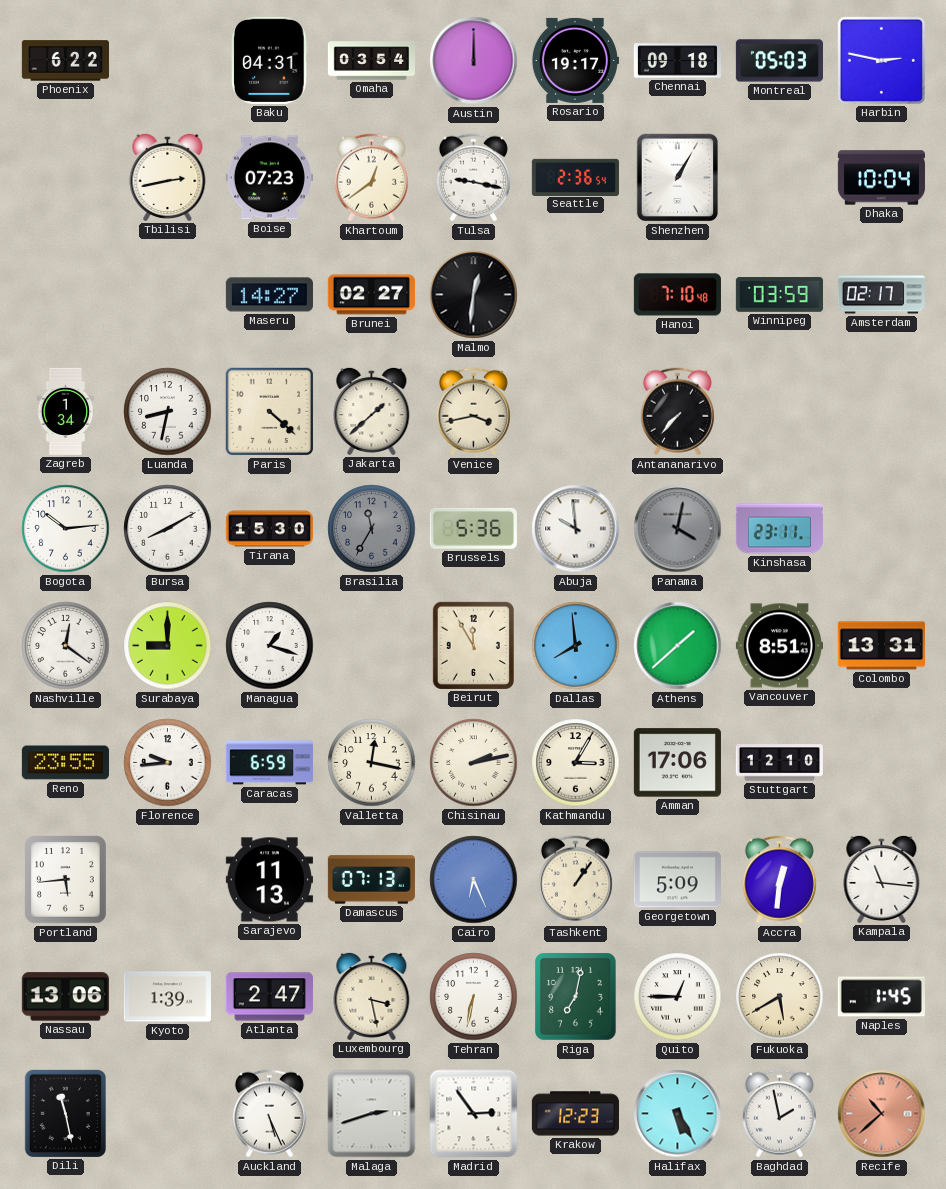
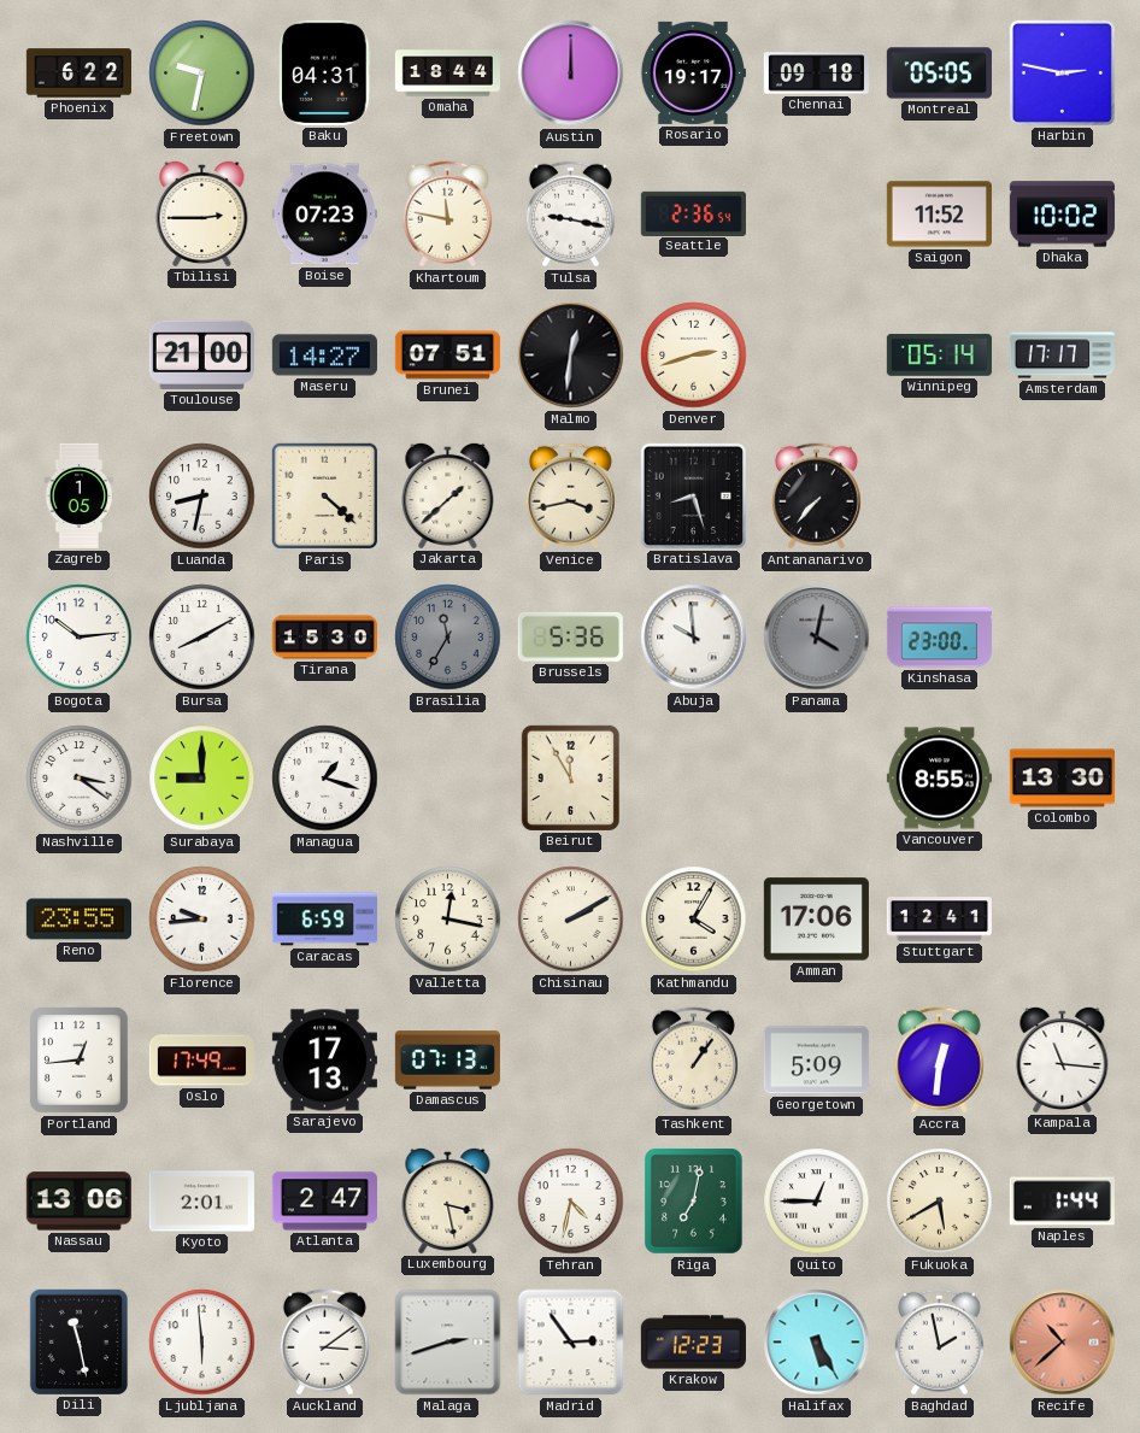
Freetown: none -> 9:32
Omaha: 03:54 -> 18:44
Montreal: 05:03 -> 05:05
Tbilisi: 2:43 -> 2:45
Khartoum: 12:39 -> 11:47
Shenzhen: 1:05 -> none
Saigon: none -> 11:52
Dhaka: 10:04 -> 10:02
Toulouse: none -> 21:00
Brunei: 02:27 -> 07:51
Denver: none -> 2:42
Hanoi: 7:10 -> none
Winnipeg: 03:59 -> 05:14
Amsterdam: 02:17 -> 17:17
Zagreb: 1:34 -> 1:05
Bratislava: none -> 8:27
Kinshasa: 23:11 -> 23:00
Nashville: 12:21 -> 3:21
Dallas: 7:59 -> none
Athens: 1:38 -> none
Vancouver: 8:51 -> 8:55
Colombo: 13:31 -> 13:30
Chisinau: 2:13 -> 2:10
Kathmandu: 3:05 -> 4:05
Stuttgart: 12:10 -> 12:41
Portland: 5:44 -> 12:44
Oslo: none -> 17:49
Sarajevo: 11:13 -> 17:13
Cairo: 6:26 -> none
Kyoto: 1:39 -> 2:01
Tehran: 6:32 -> 4:32
Naples: 1:45 -> 1:44
Ljubljana: none -> 5:59
Auckland: 5:26 -> 3:09
